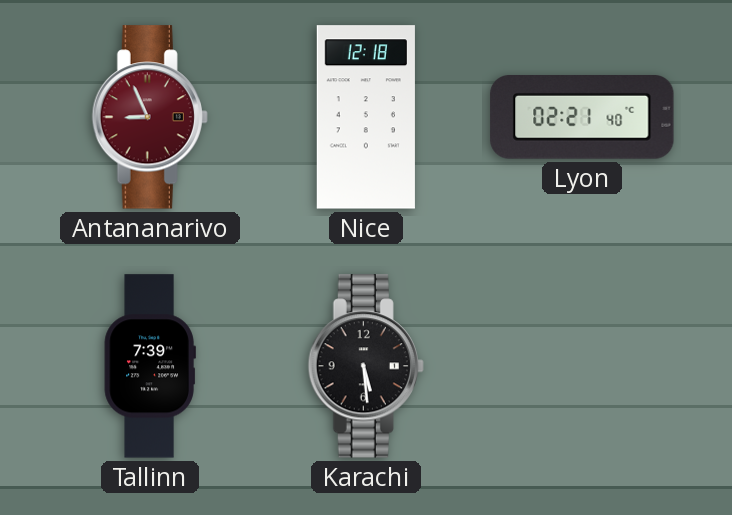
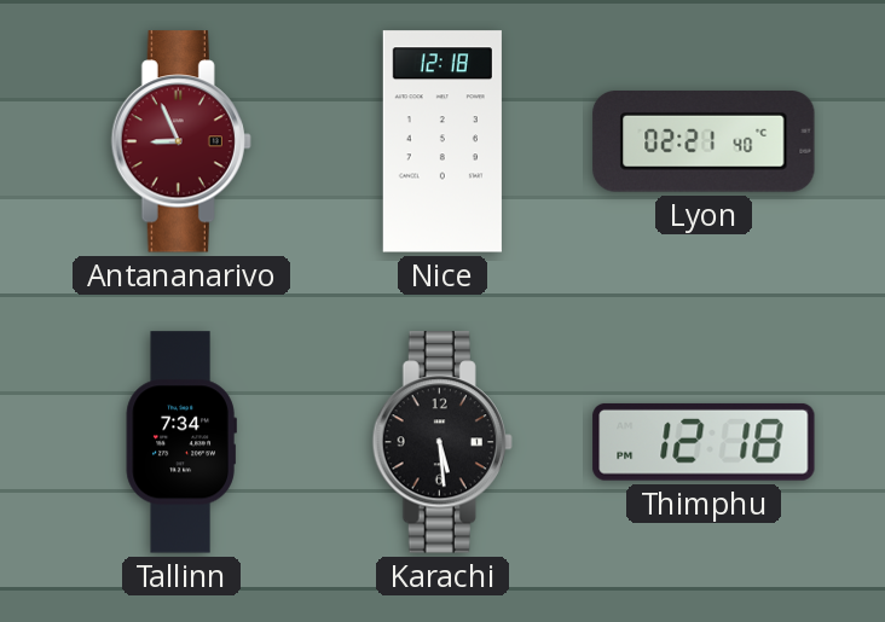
Tallinn: 7:39 -> 7:34
Thimphu: none -> 12:18
